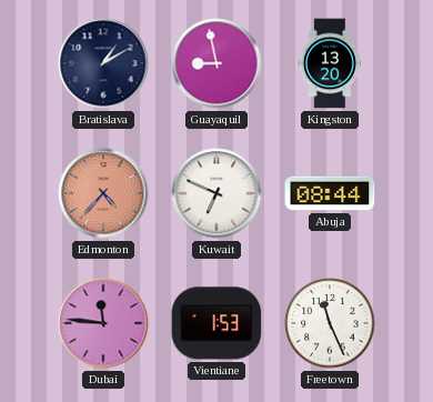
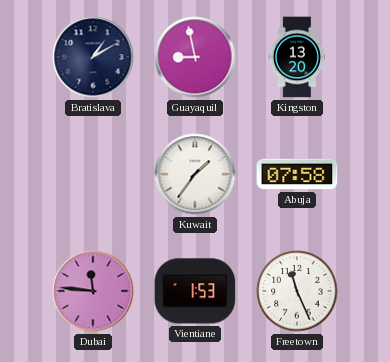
Edmonton: 4:37 -> none
Kuwait: 6:49 -> 1:36
Abuja: 08:44 -> 07:58
